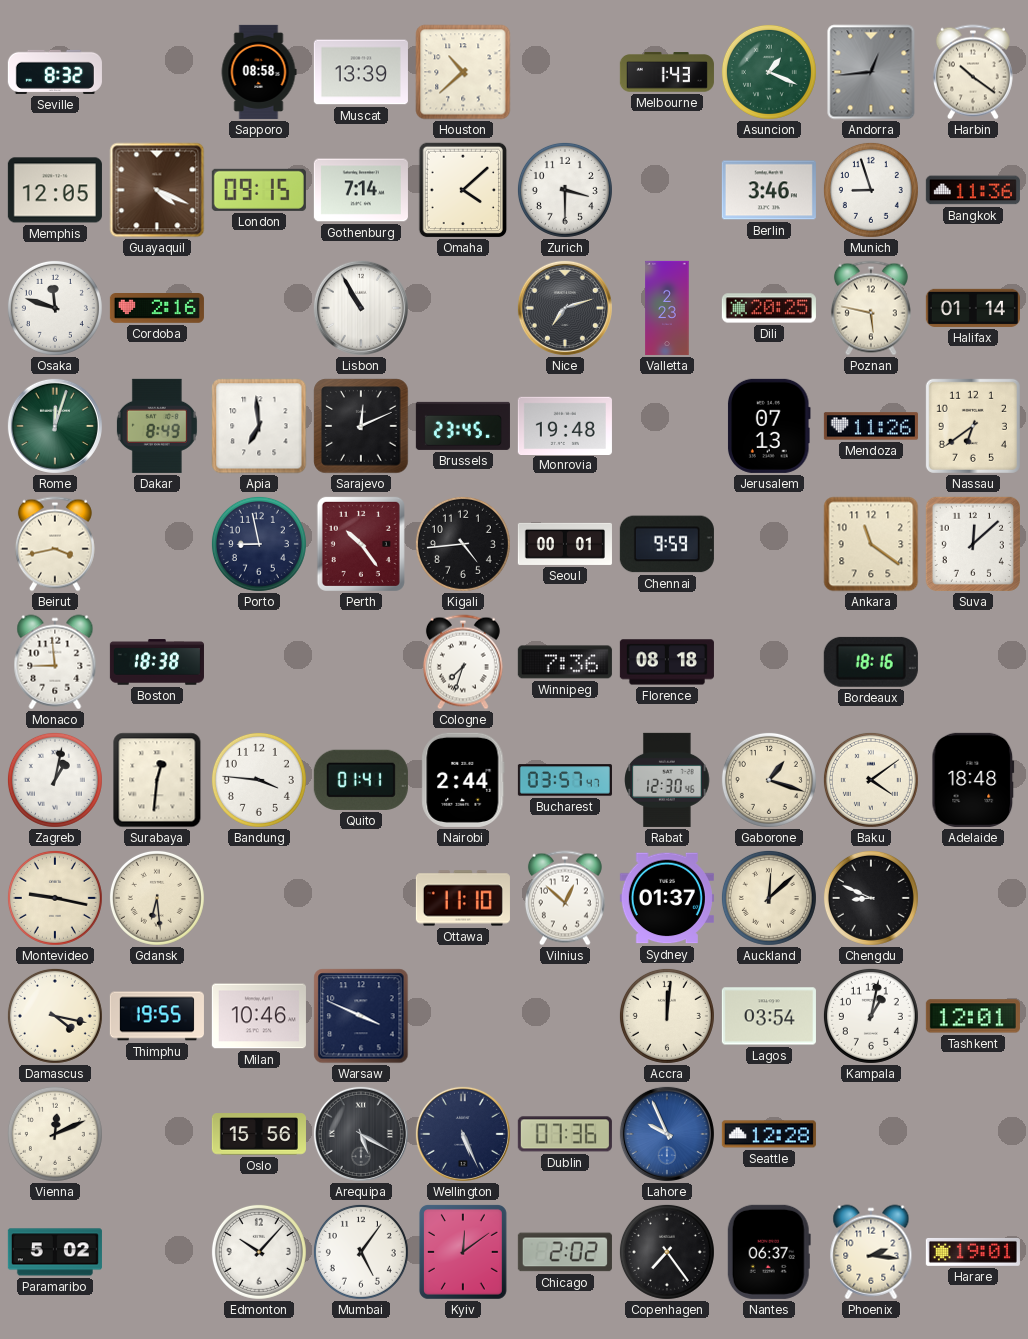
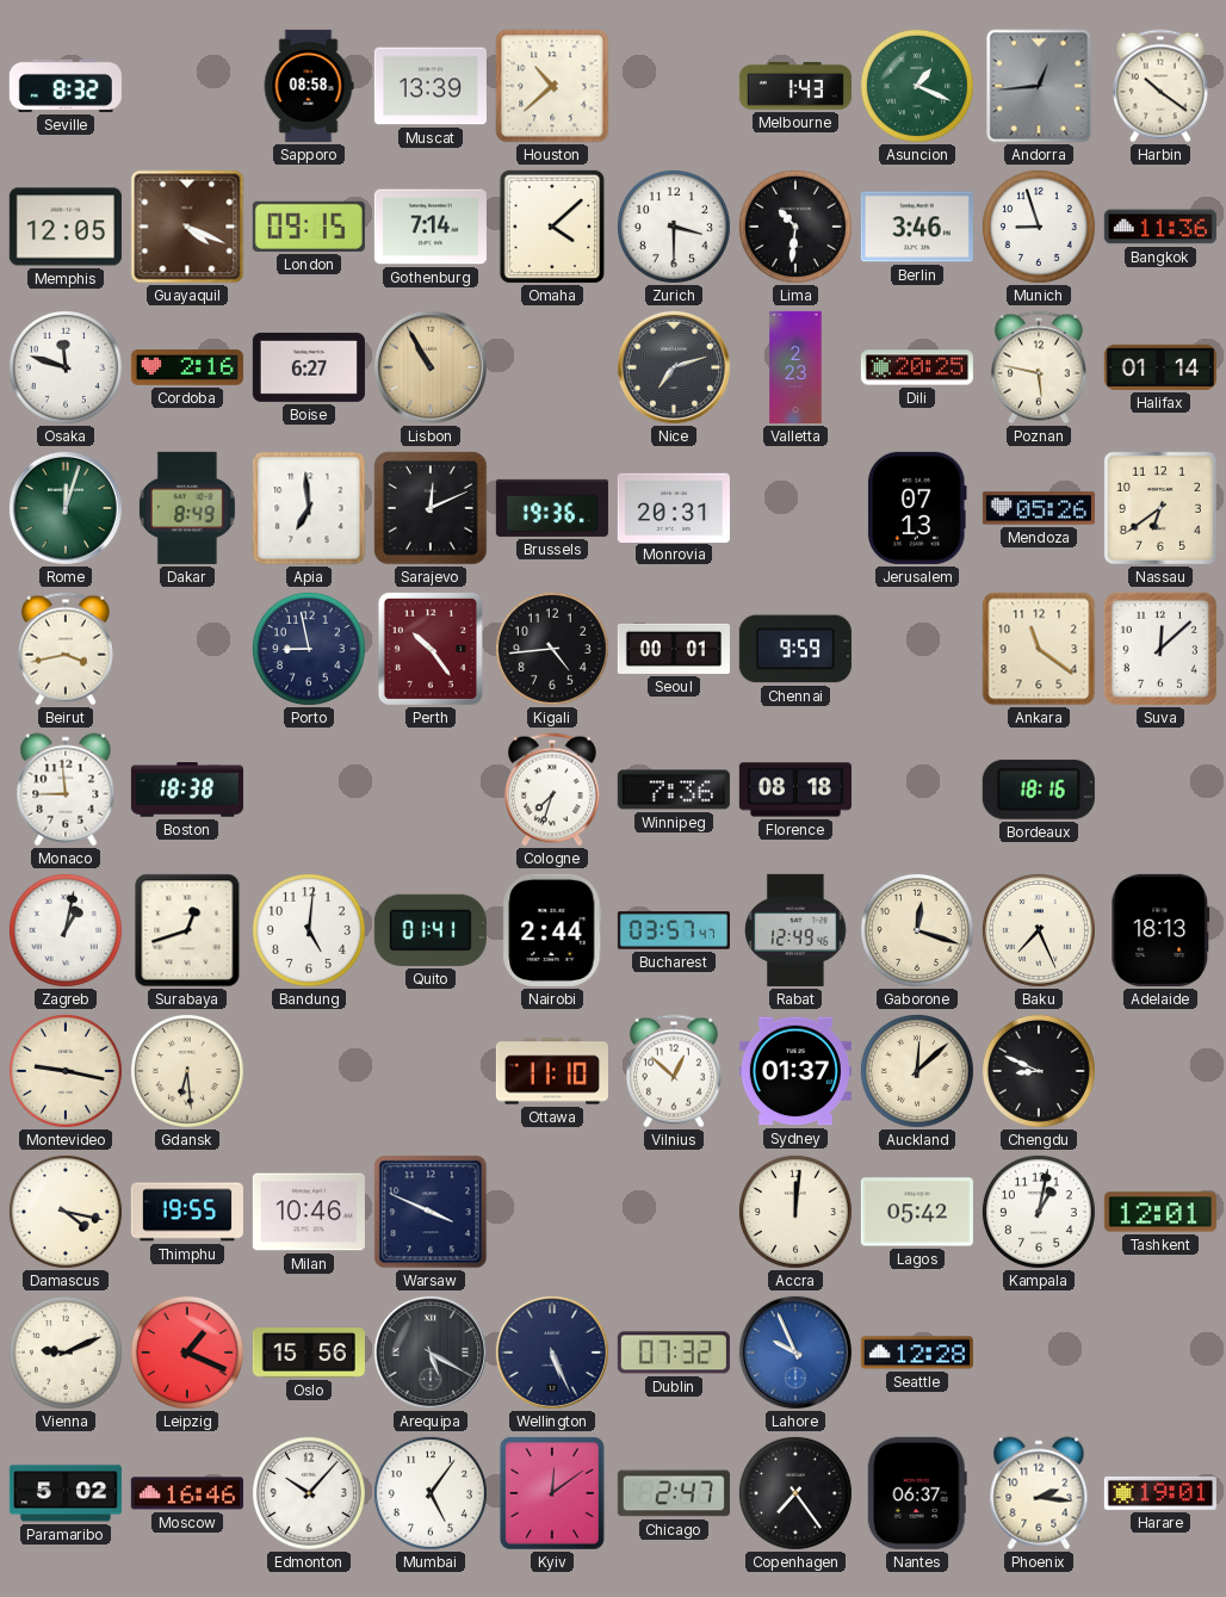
Lima: none -> 10:31
Boise: none -> 6:27
Lisbon dial: white -> champagne
Brussels: 23:45 -> 19:36
Monrovia: 19:48 -> 20:31
Mendoza: 11:26 -> 05:26
Surabaya: 12:31 -> 12:42
Bandung: 3:46 -> 5:01
Rabat: 12:30 -> 12:49
Gaborone: 1:18 -> 12:18
Baku: 4:09 -> 7:26
Adelaide: 18:48 -> 18:13
Lagos: 03:54 -> 05:42
Vienna: 12:11 -> 9:11
Leipzig: none -> 1:19
Dublin: 07:36 -> 07:32
Moscow: none -> 16:46
Chicago: 2:02 -> 2:47
